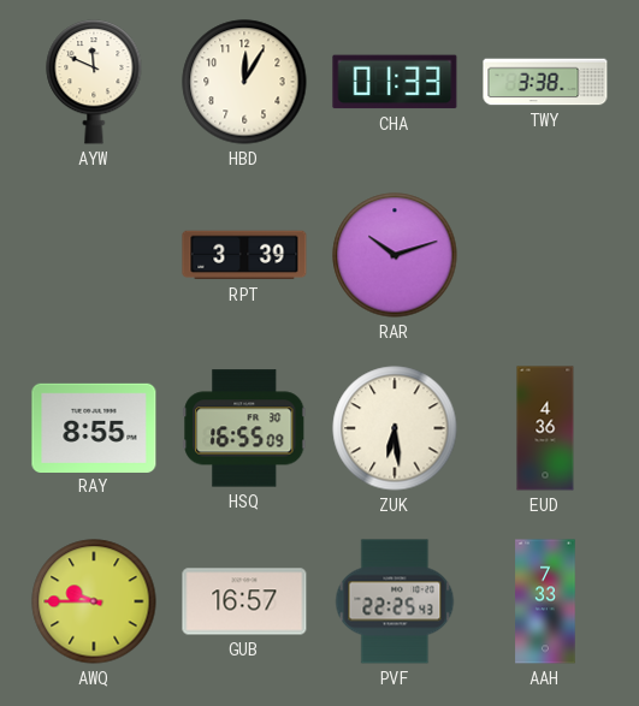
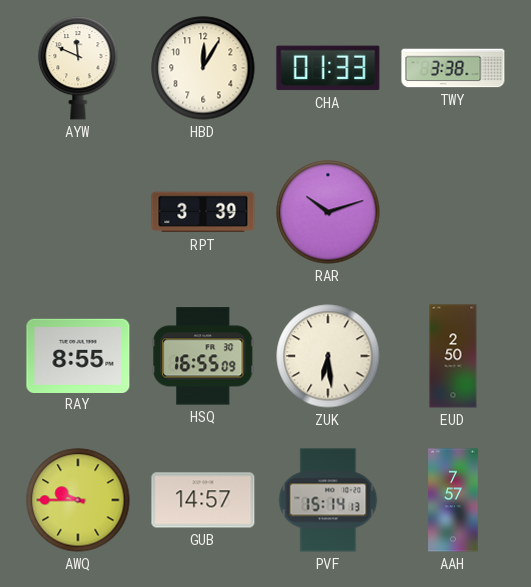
EUD: 4:36 -> 2:50
GUB: 16:57 -> 14:57
PVF: 22:25 -> 15:14
AAH: 7:33 -> 7:57
